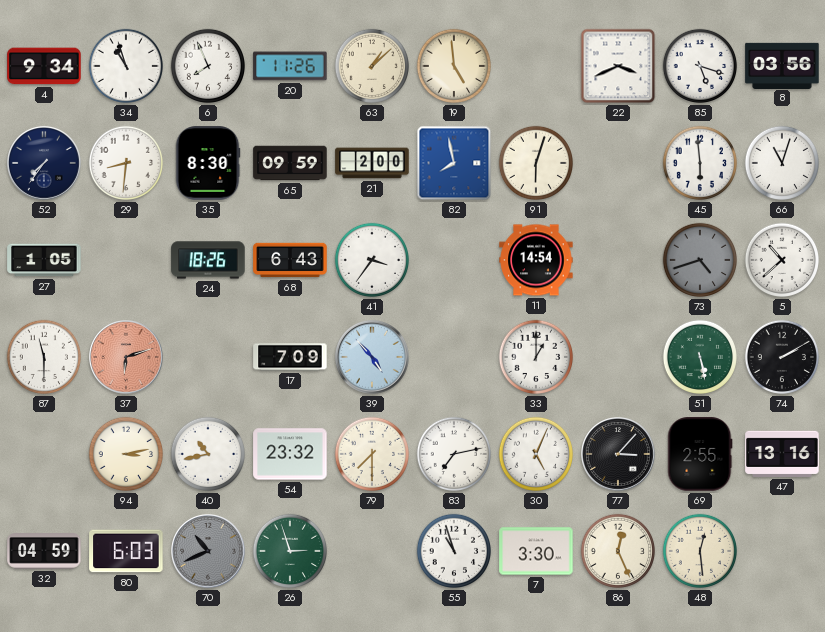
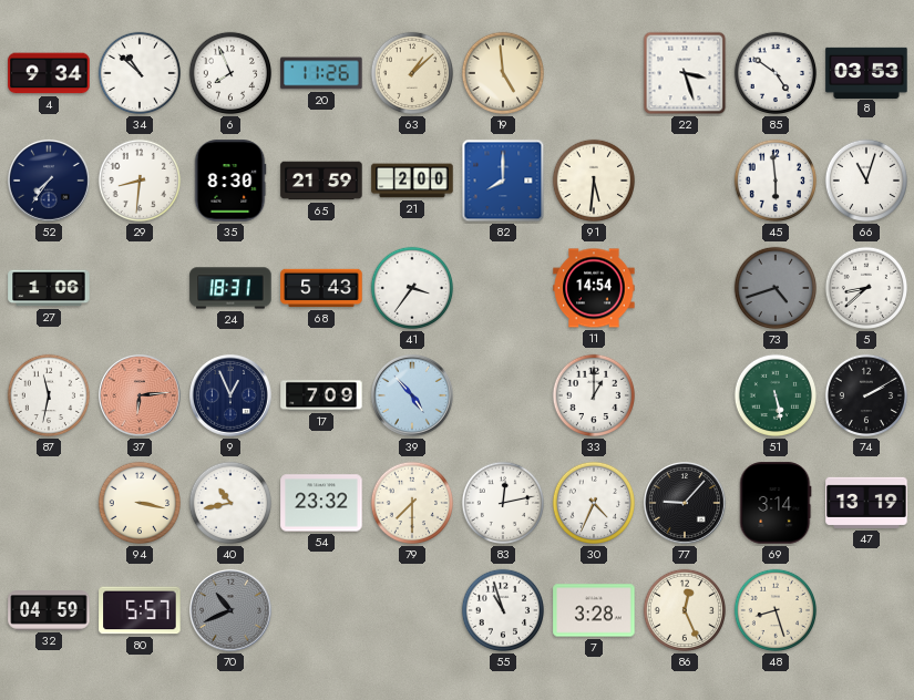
34: 10:57 -> 10:52
22: 3:41 -> 3:27
85: 5:18 -> 4:51
8: 03:56 -> 03:53
65: 09:59 -> 21:59
82: 7:58 -> 8:00
91: 6:03 -> 5:31
27: 1:05 -> 1:06
24: 18:26 -> 18:31
68: 6:43 -> 5:43
5: 10:38 -> 8:38
87: 11:30 -> 11:32
37: 6:12 -> 6:14
9: none -> 12:56
94: 3:13 -> 3:17
83: 7:13 -> 12:13
30: 5:04 -> 4:34
77: 3:07 -> 9:07
69: 2:55 -> 3:14
47: 13:16 -> 13:19
80: 6:03 -> 5:57
26: 2:57 -> none
7: 3:30 -> 3:28
48: 12:29 -> 8:27
